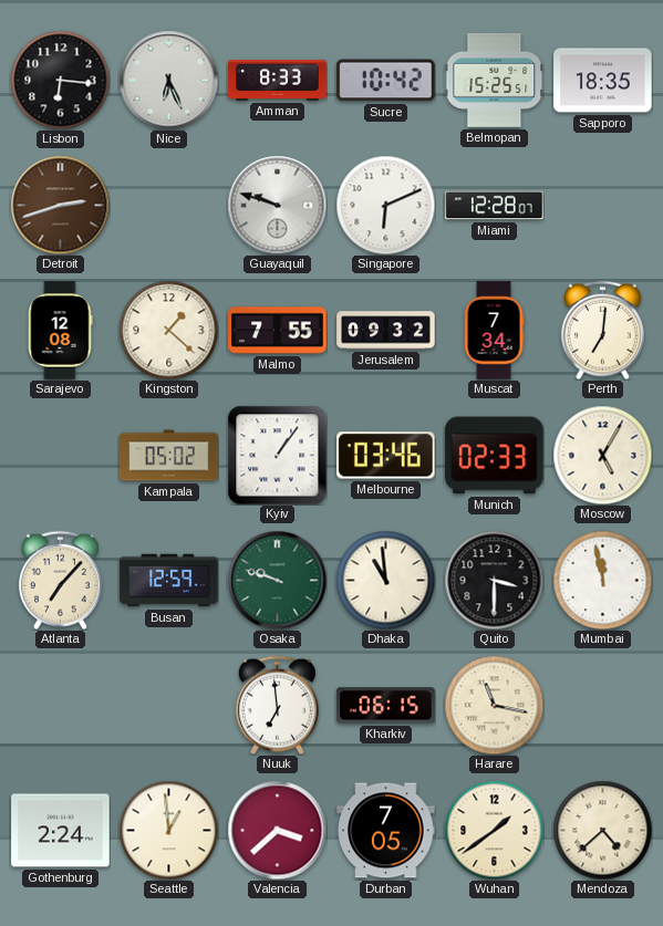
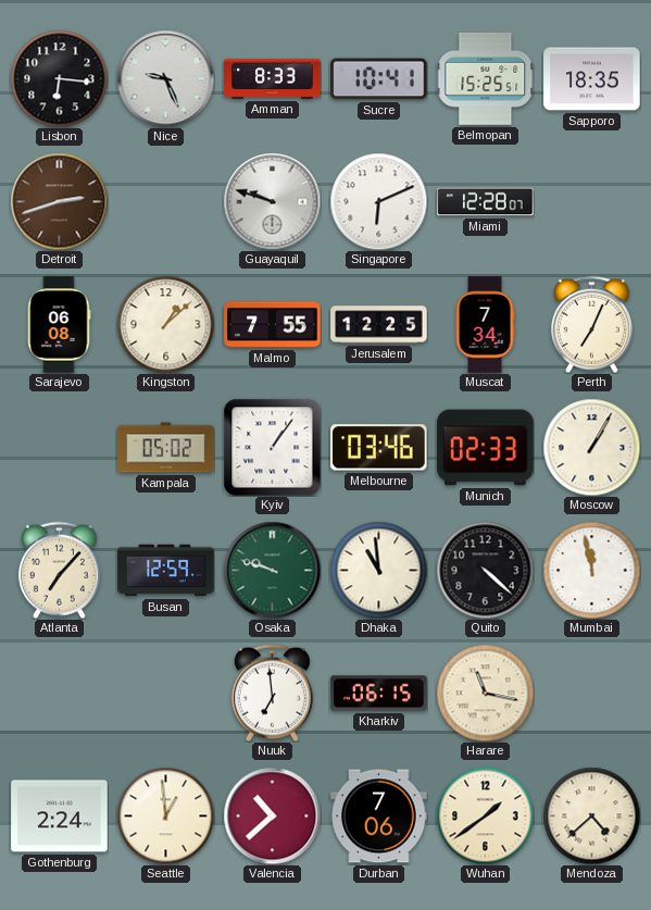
Nice: 6:26 -> 9:26
Sucre: 10:42 -> 10:41
Sarajevo: 12:08 -> 06:08
Kingston: 1:22 -> 1:08
Jerusalem: 09:32 -> 12:25
Perth: 7:01 -> 7:04
Moscow: 5:05 -> 1:05
Quito: 3:30 -> 4:22
Valencia: 3:38 -> 10:38
Durban: 7:05 -> 7:06
